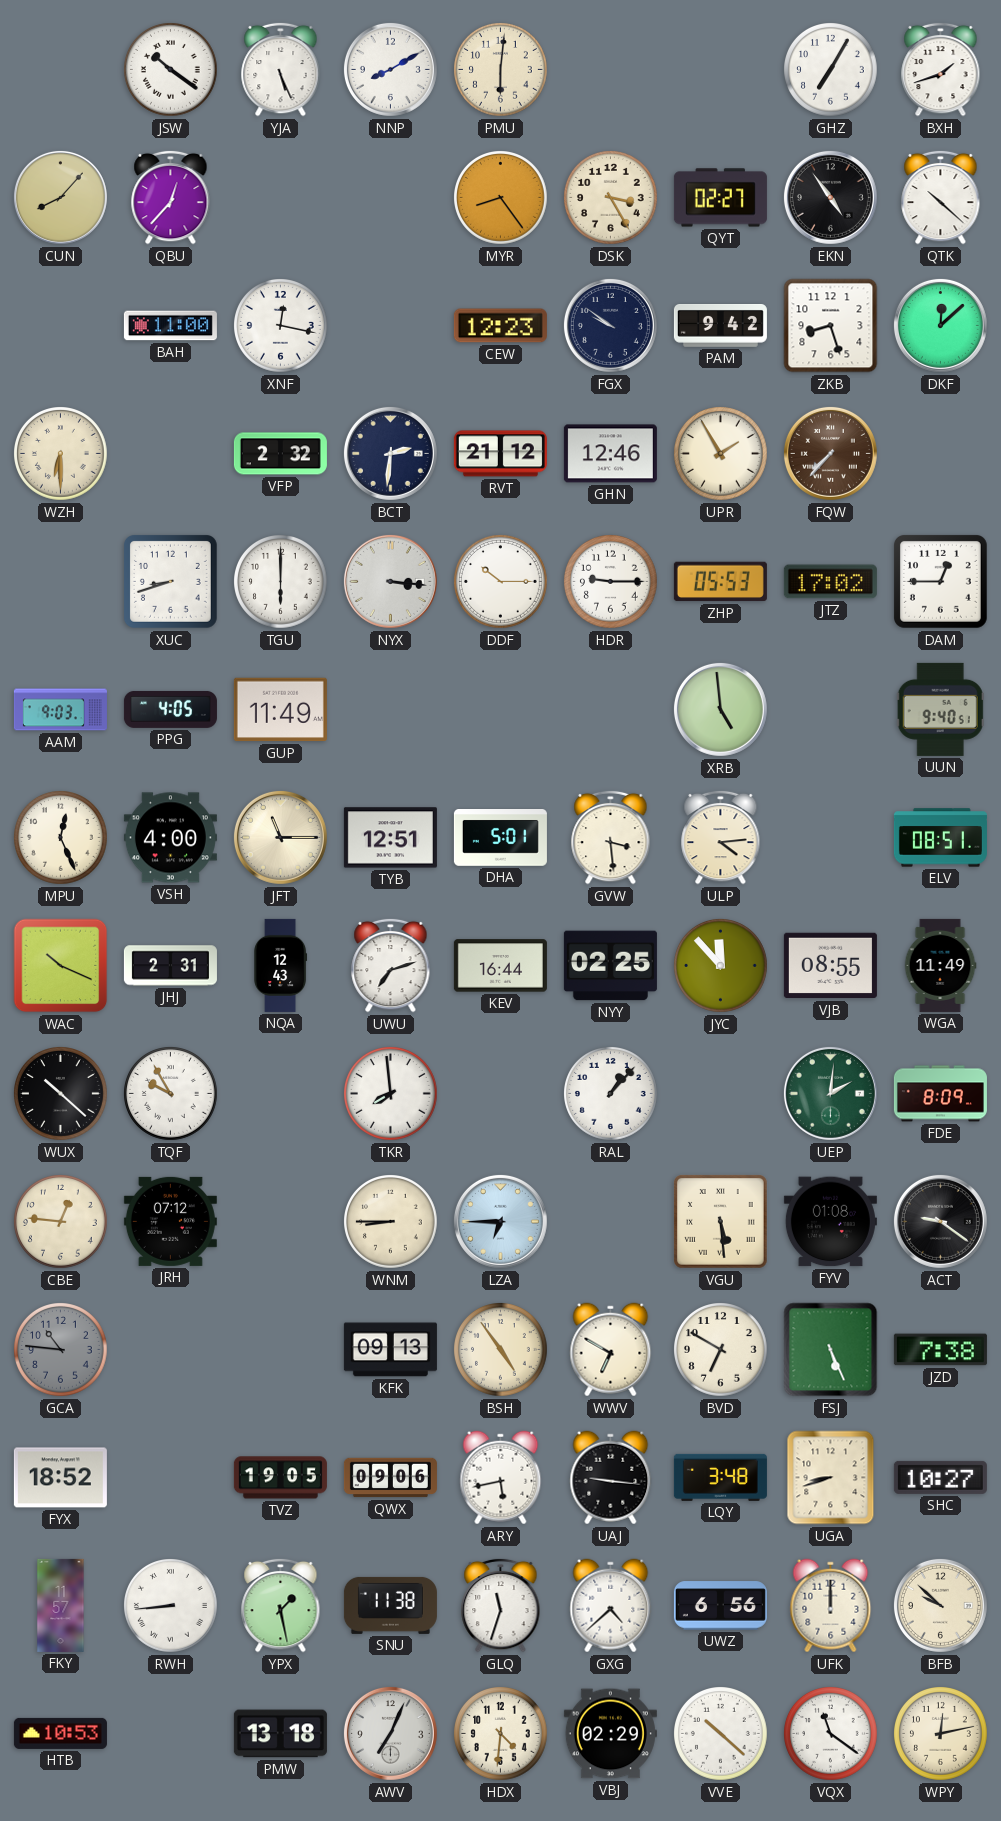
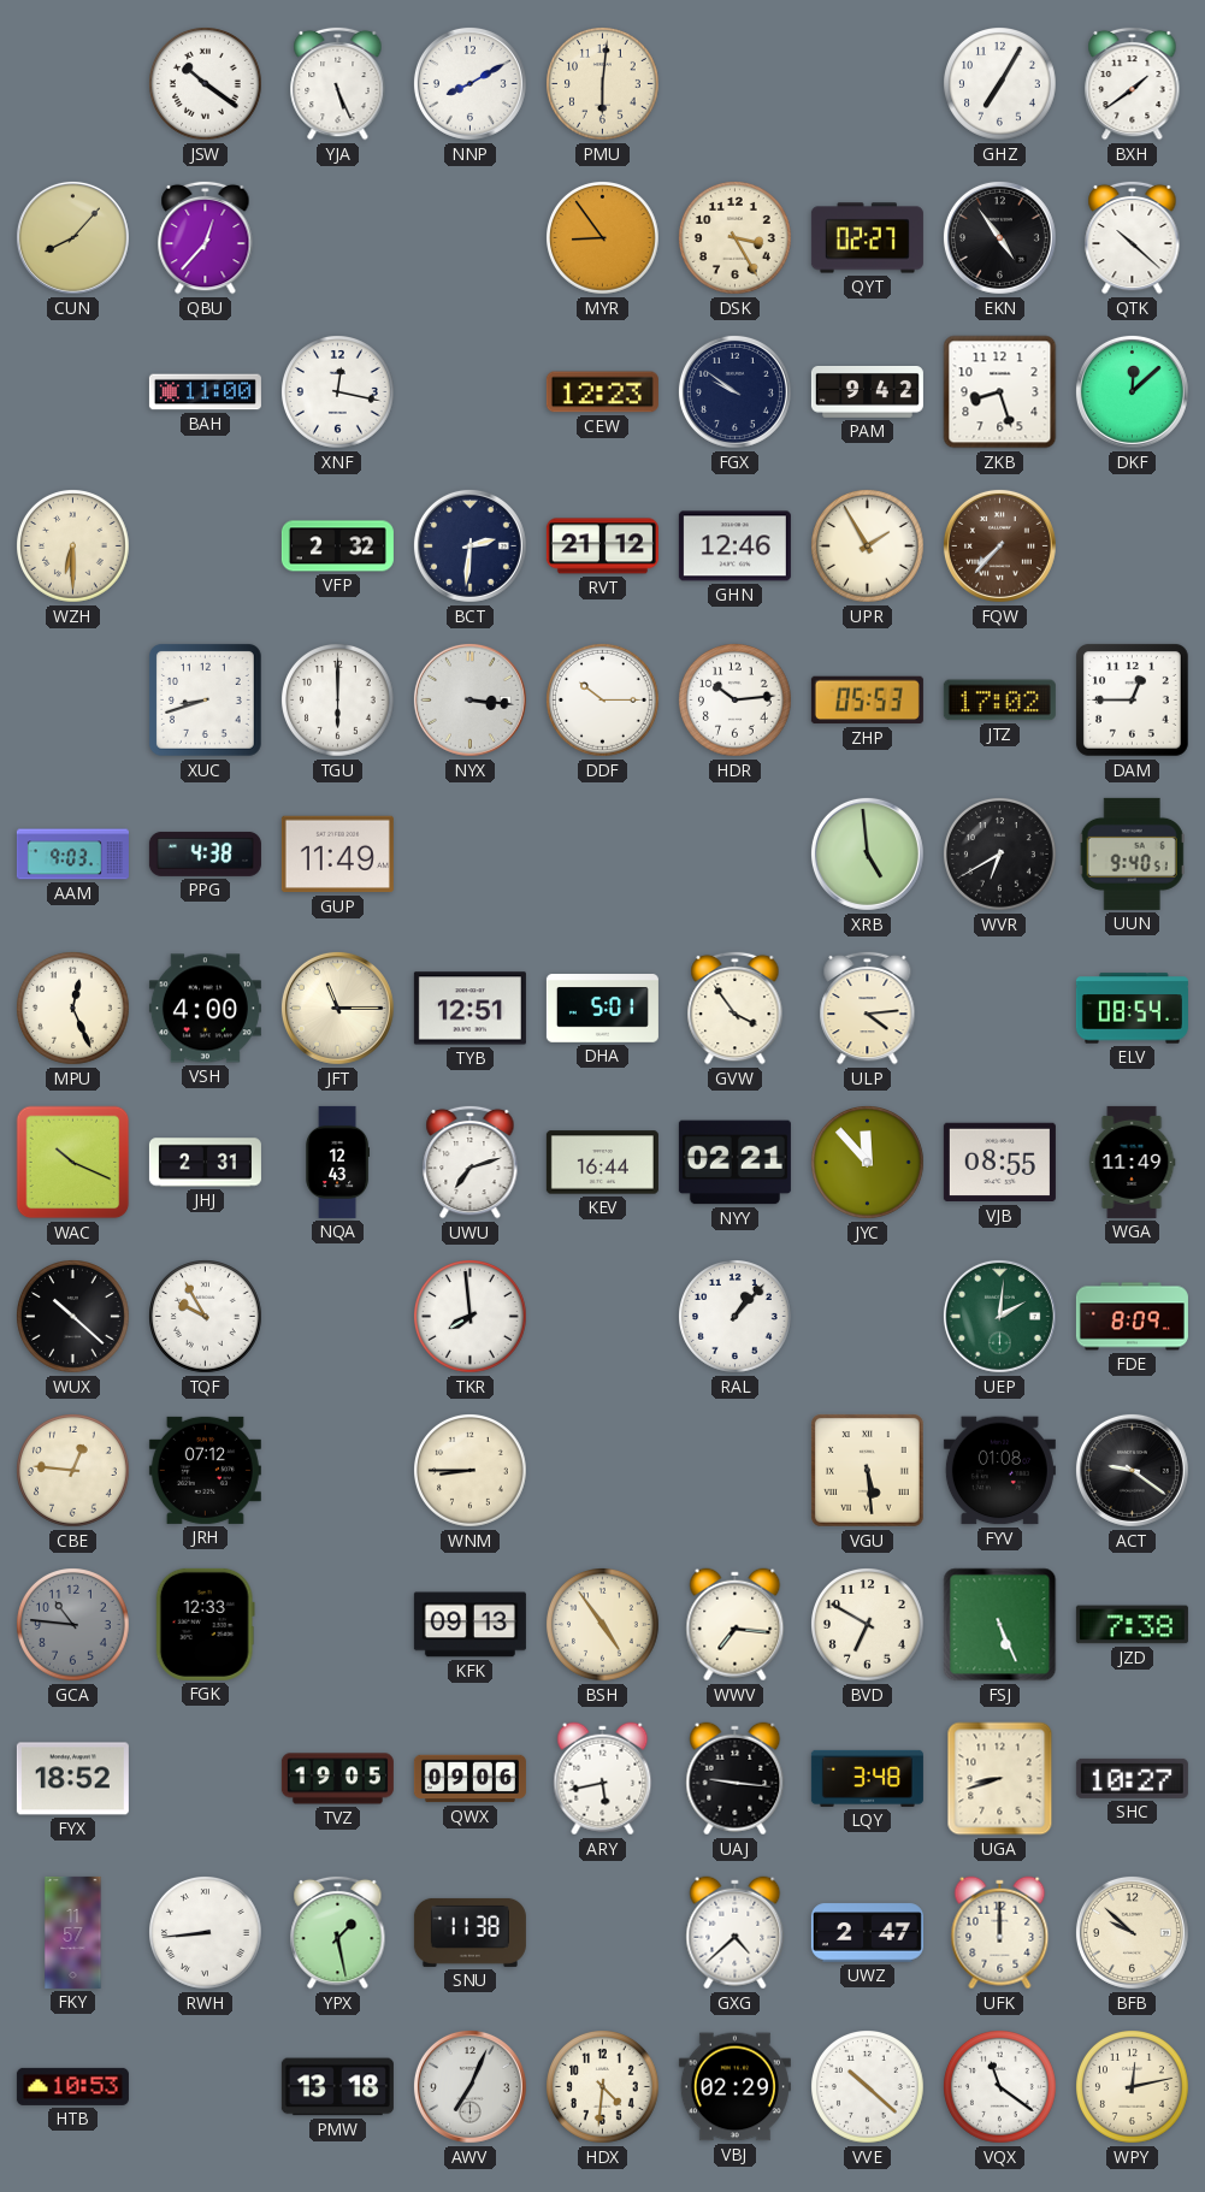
BXH: 1:42 -> 1:39
MYR: 8:24 -> 8:54
HDR: 9:15 -> 10:14
PPG: 4:05 -> 4:38
WVR: none -> 6:40
GVW: 3:29 -> 3:54
ELV: 08:51 -> 08:54
NYY: 02:25 -> 02:21
LZA: 6:45 -> none
FGK: none -> 12:33
WWV: 6:50 -> 7:16
GLQ: 11:33 -> none
UWZ: 6:56 -> 2:47
